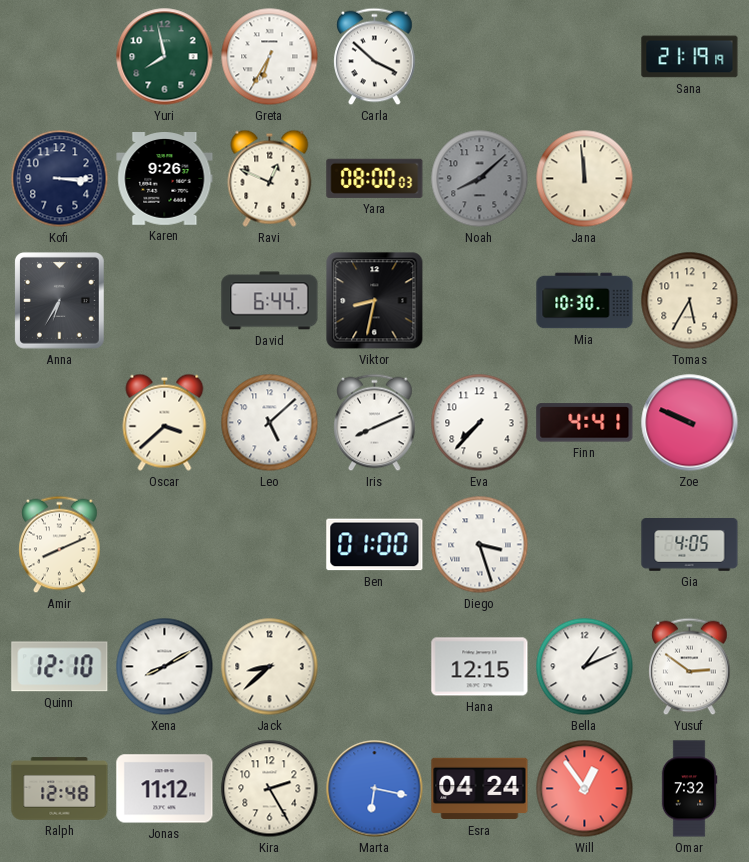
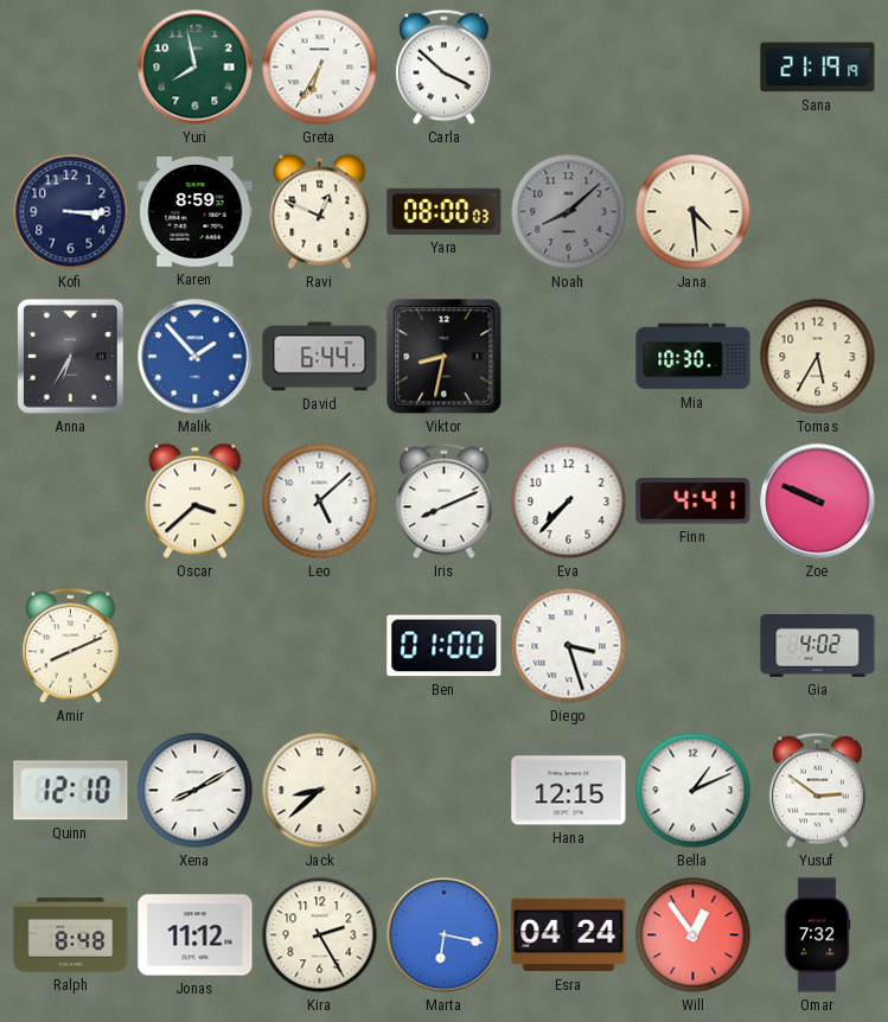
Karen: 9:26 -> 8:59
Jana: 11:59 -> 4:29
Malik: none -> 1:53
Gia: 4:05 -> 4:02
Ralph: 12:48 -> 8:48
